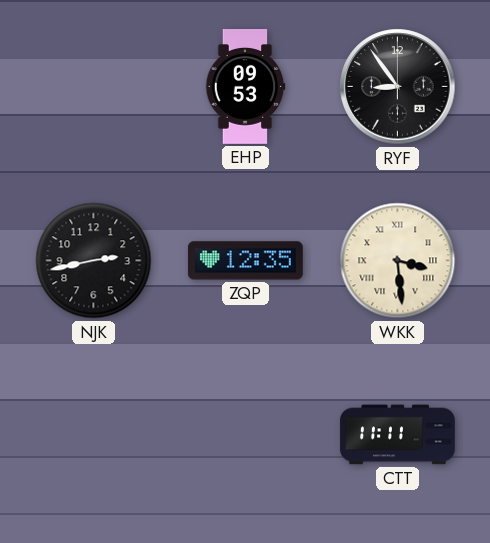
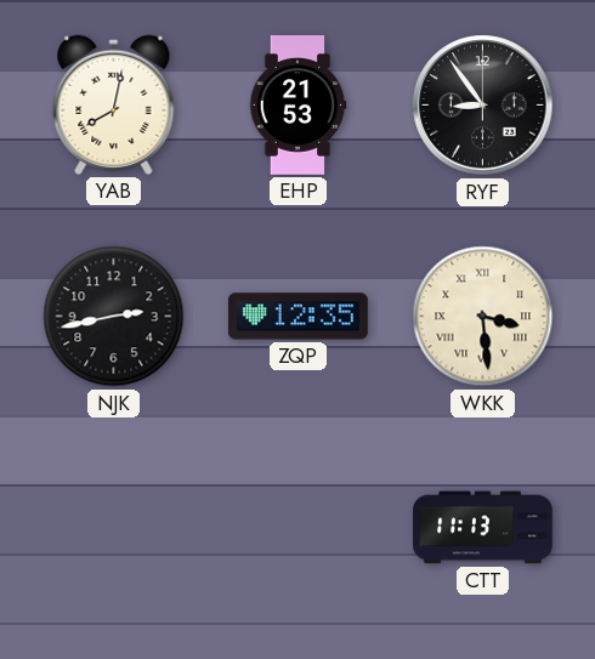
YAB: none -> 8:02
EHP: 09:53 -> 21:53
CTT: 11:11 -> 11:13
